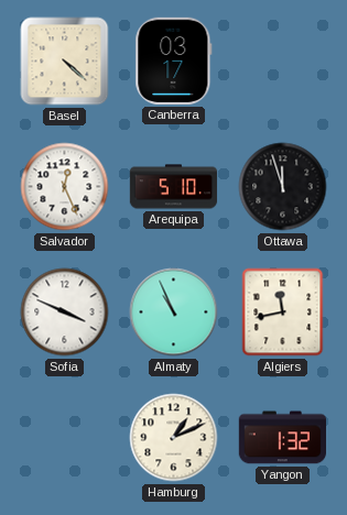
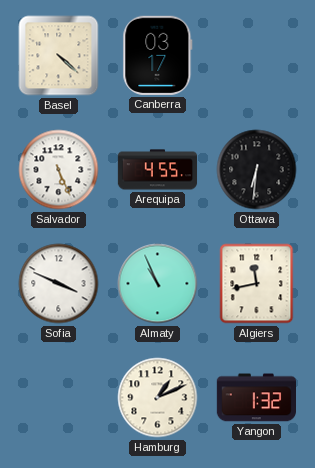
Salvador: 12:26 -> 5:26
Arequipa: 5:10 -> 4:55
Ottawa: 11:57 -> 6:31
